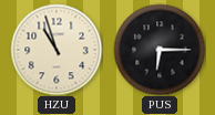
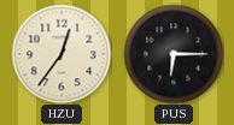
HZU: 10:57 -> 12:36
